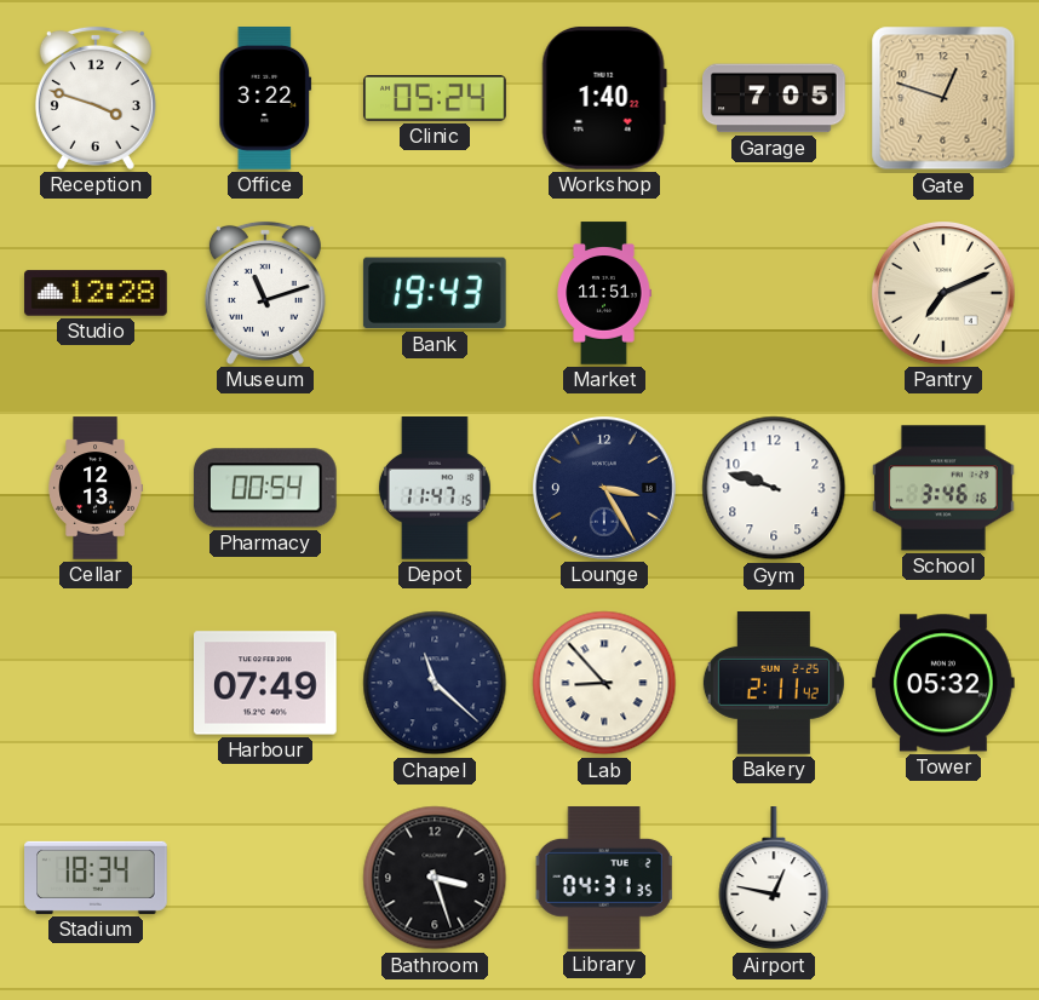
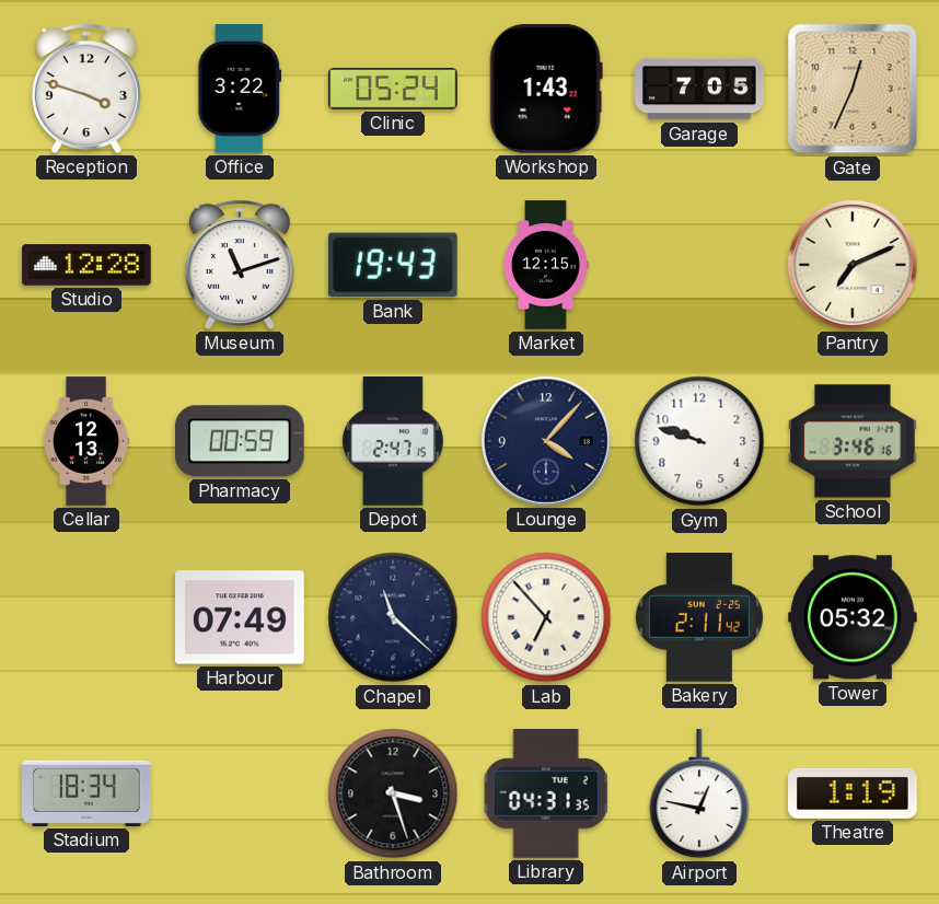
Workshop: 1:40 -> 1:43
Gate: 12:48 -> 12:34
Market: 11:51 -> 12:15
Pharmacy: 00:54 -> 00:59
Depot: 11:47 -> 2:47
Lounge: 3:25 -> 4:07
Lab: 8:53 -> 6:53
Theatre: none -> 1:19
